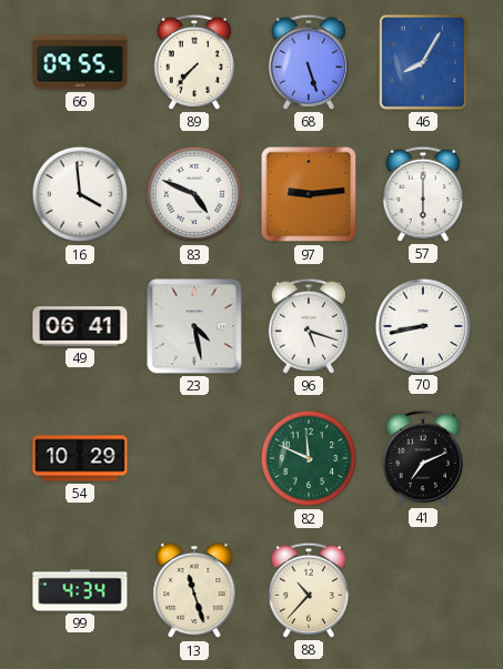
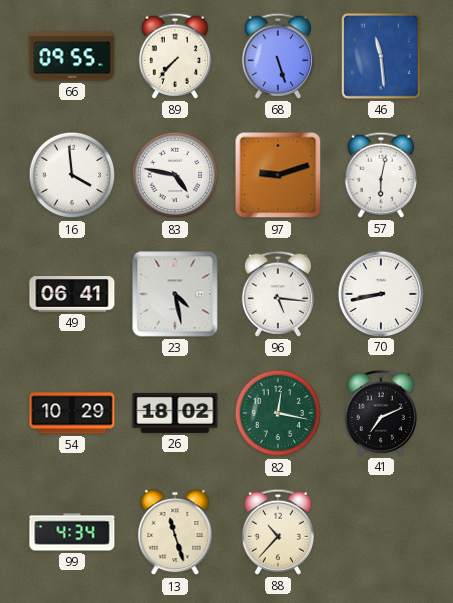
46: 8:05 -> 11:29
83: 4:49 -> 4:47
97: 9:14 -> 9:12
57: 6:00 -> 6:02
96: 5:18 -> 5:16
26: none -> 18:02
82: 11:49 -> 12:17
